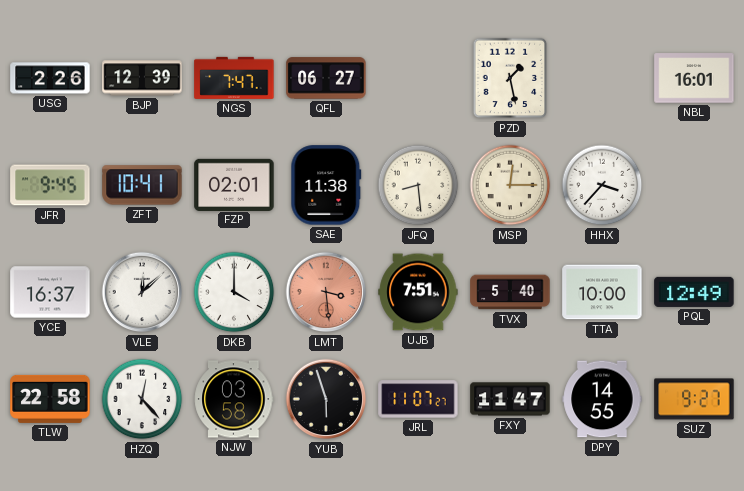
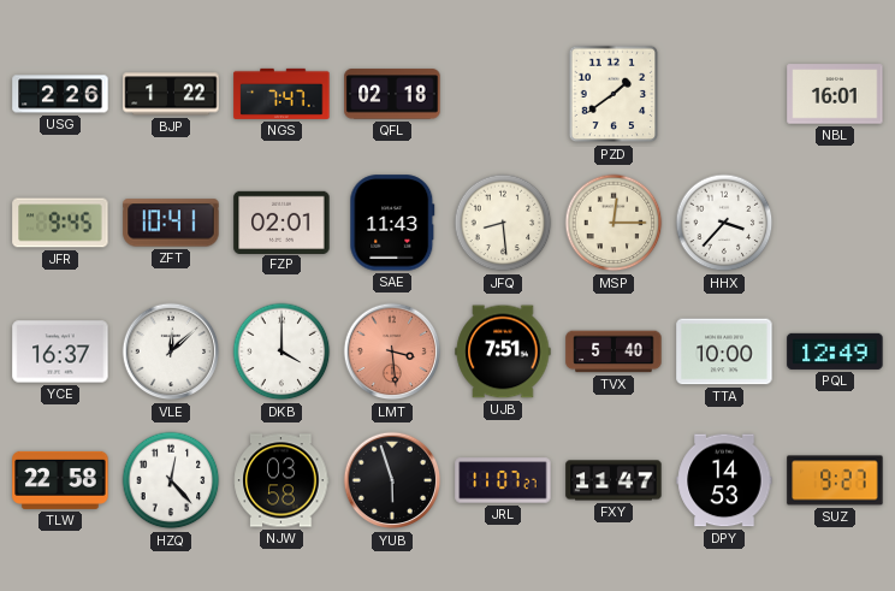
BJP: 12:39 -> 1:22
QFL: 06:27 -> 02:18
PZD: 1:28 -> 1:39
SAE: 11:38 -> 11:43
DPY: 14:55 -> 14:53
